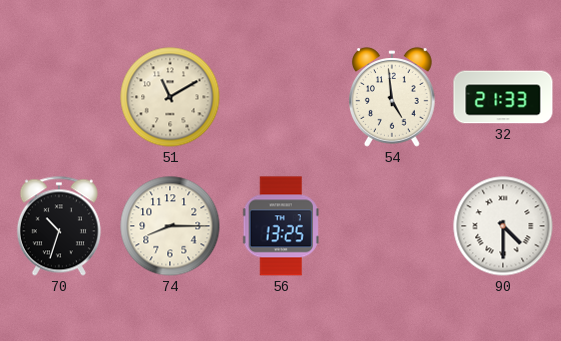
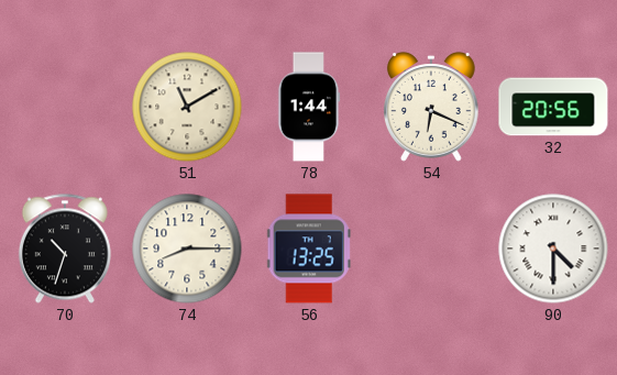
78: none -> 1:44
54: 4:59 -> 6:19
32: 21:33 -> 20:56
